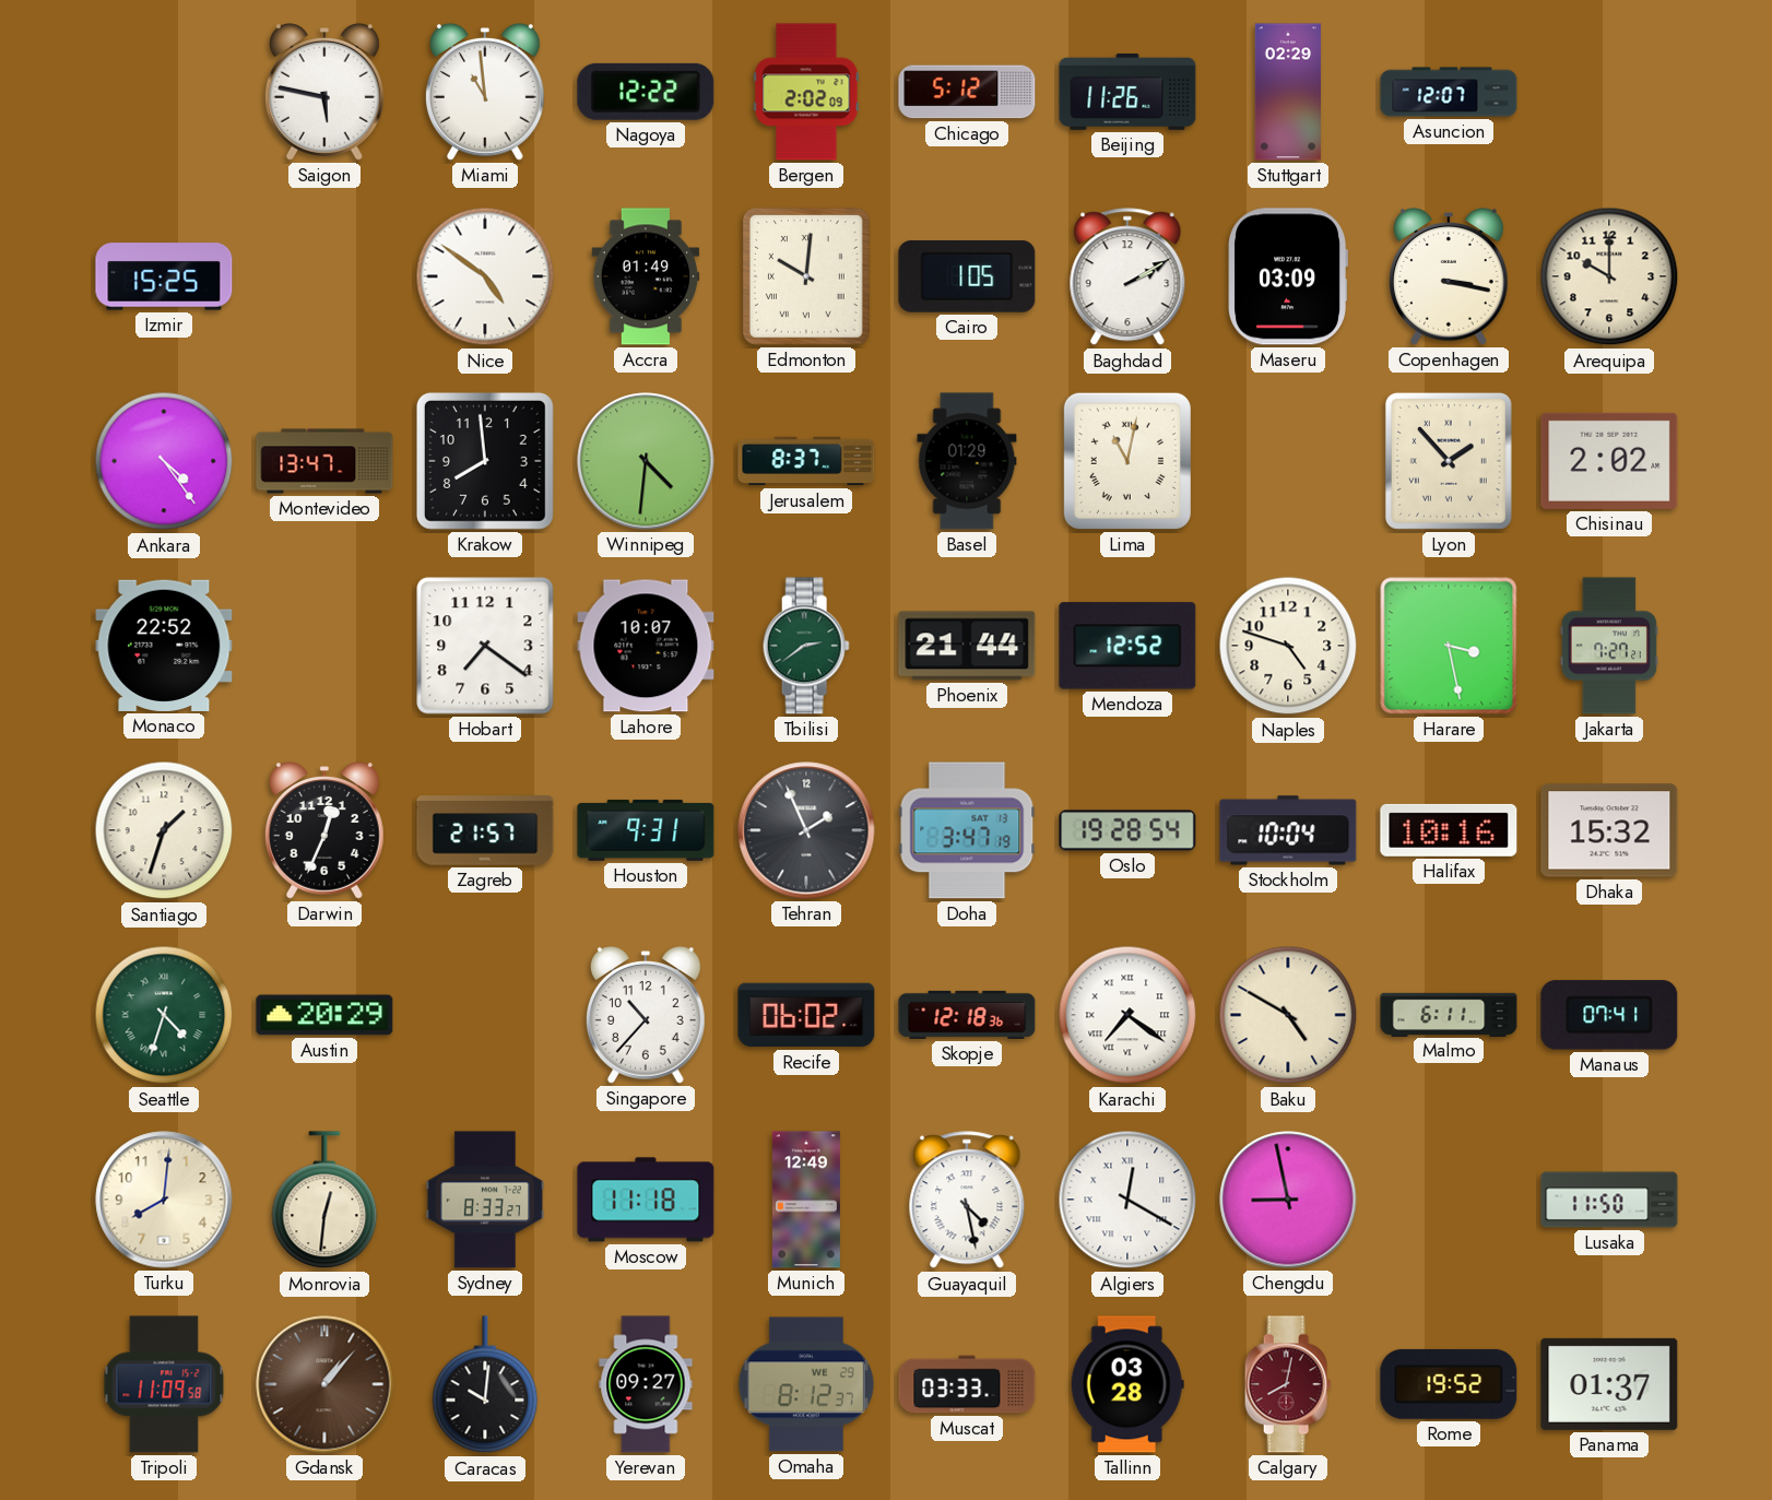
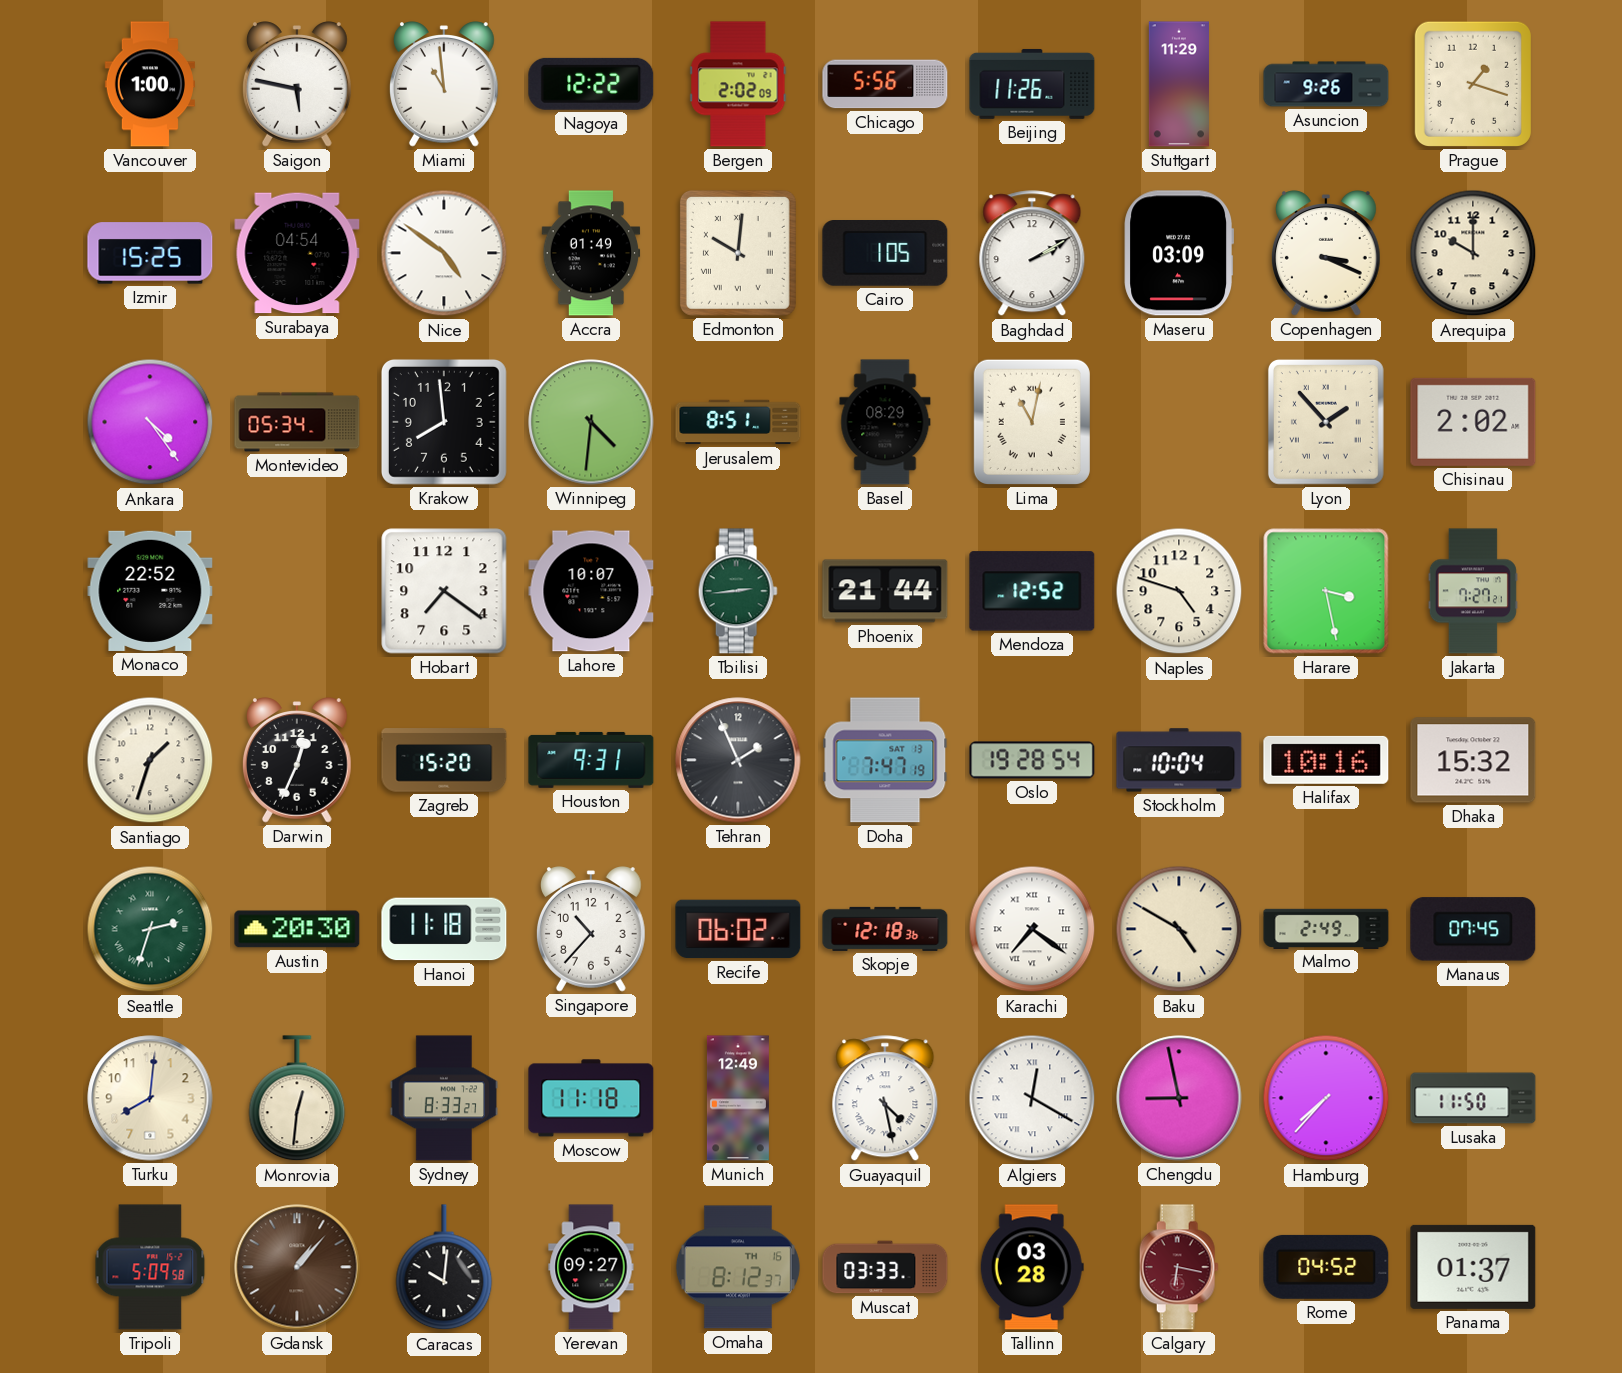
Vancouver: none -> 1:00
Chicago: 5:12 -> 5:56
Stuttgart: 02:29 -> 11:29
Asuncion: 12:07 -> 9:26
Prague: none -> 1:18
Surabaya: none -> 04:54
Copenhagen: 3:17 -> 3:19
Montevideo: 13:47 -> 05:34
Jerusalem: 8:37 -> 8:51
Basel: 01:29 -> 08:29
Tbilisi: 2:39 -> 2:44
Zagreb: 21:57 -> 15:20
Doha: 3:47 -> 7:47
Seattle: 4:33 -> 2:33
Austin: 20:29 -> 20:30
Hanoi: none -> 11:18
Malmo: 6:11 -> 2:49
Manaus: 07:41 -> 07:45
Hamburg: none -> 7:37
Tripoli: 11:09 -> 5:09
Omaha date: WE 29 -> TH 16
Calgary: 8:02 -> 6:17
Rome: 19:52 -> 04:52
